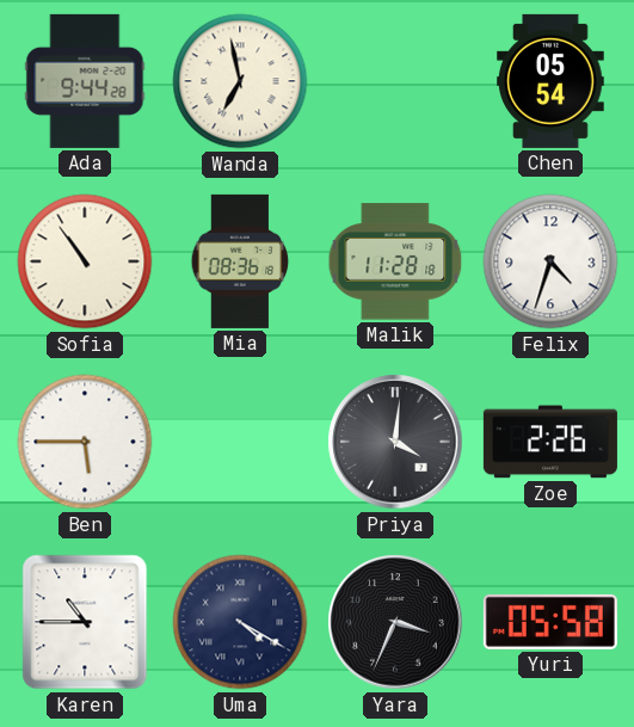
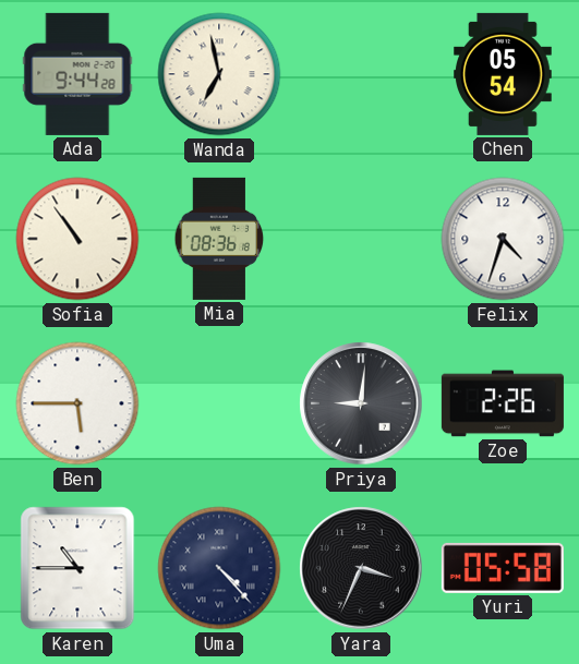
Malik: 11:28 -> none
Priya: 4:01 -> 9:01
Uma: 4:20 -> 4:23
